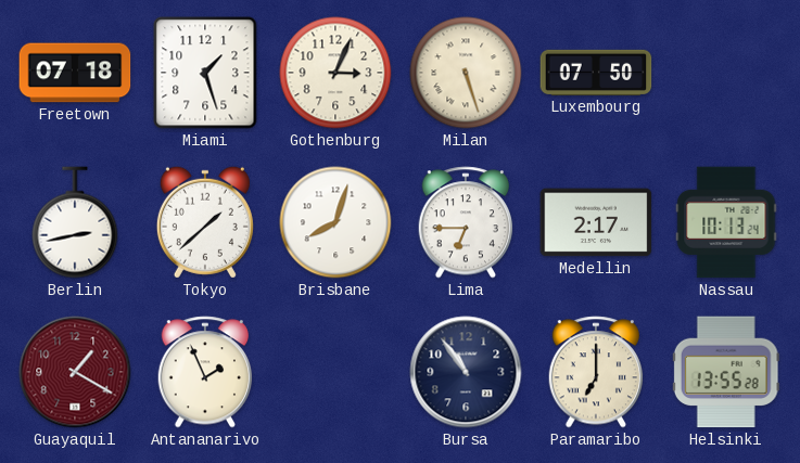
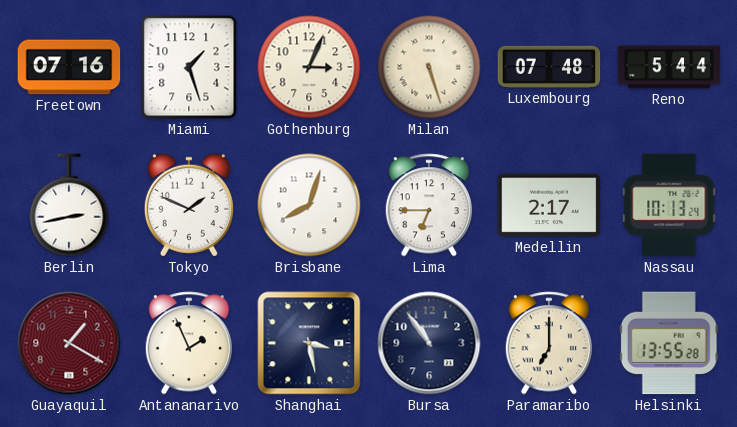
Freetown: 07:18 -> 07:16
Luxembourg: 07:50 -> 07:48
Reno: none -> 5:44
Tokyo: 1:38 -> 1:49
Shanghai: none -> 3:28
